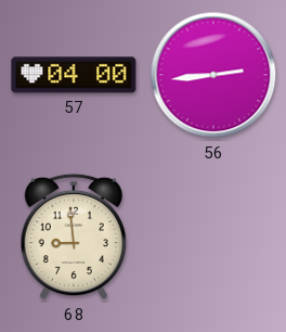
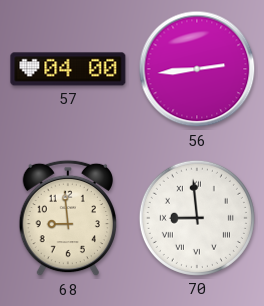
70: none -> 8:59
